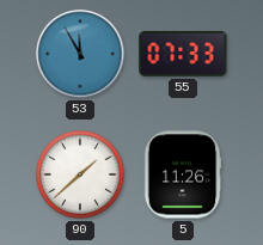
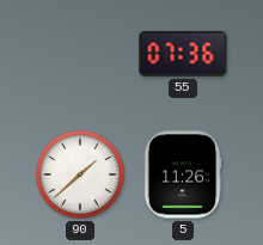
53: 11:55 -> none
55: 07:33 -> 07:36
